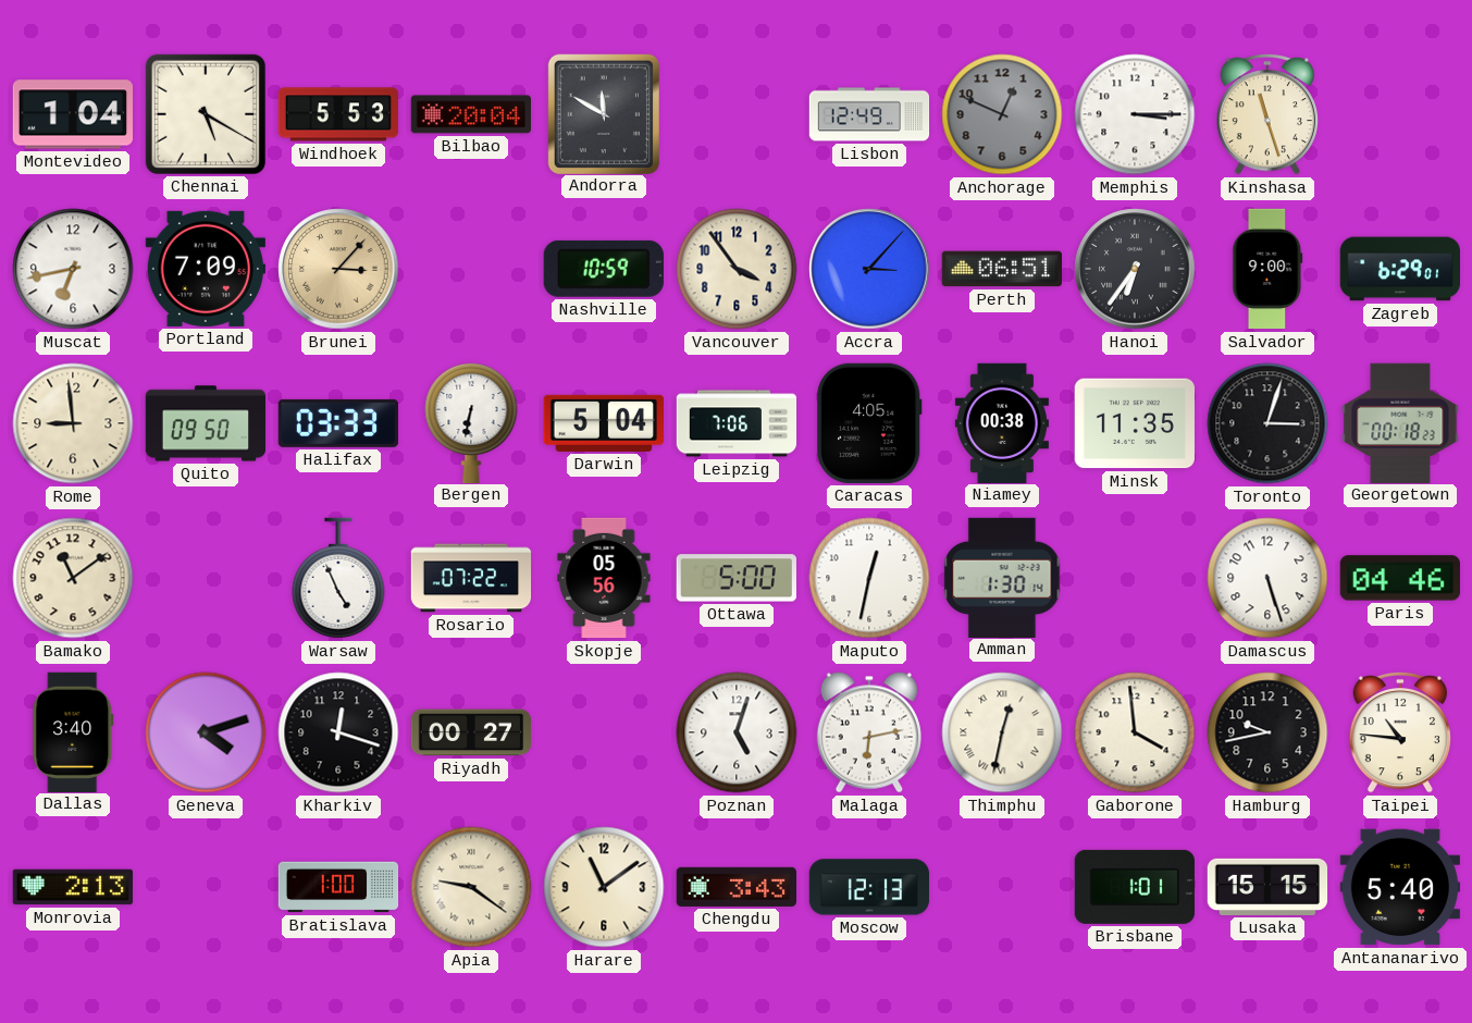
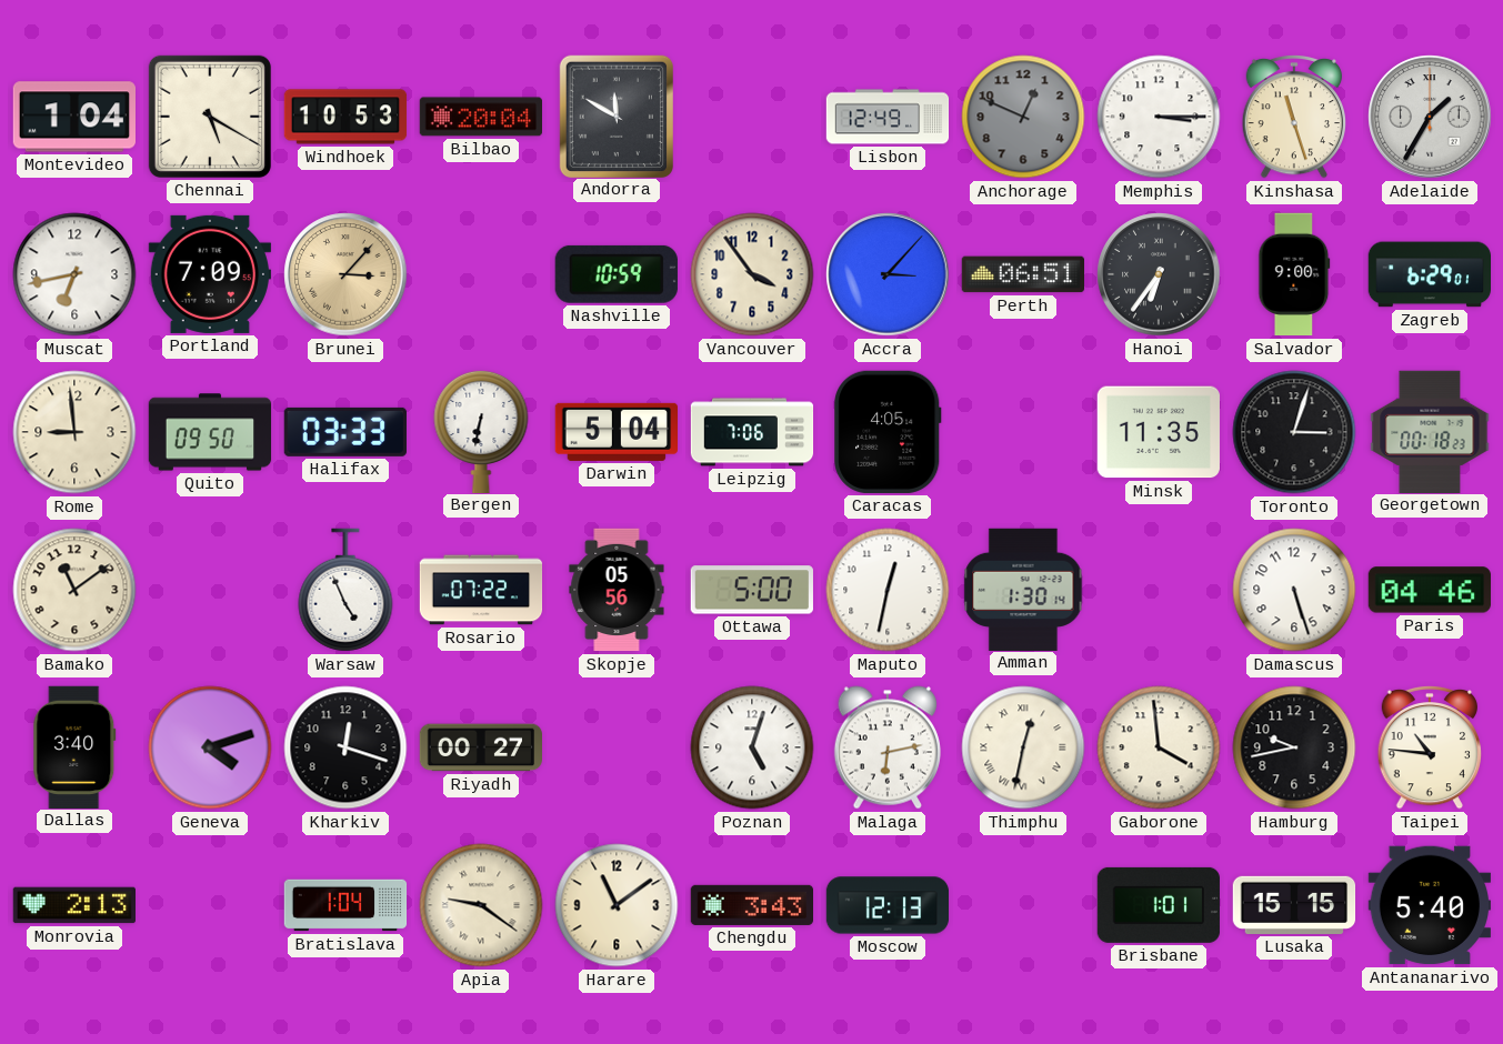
Windhoek: 5:53 -> 10:53
Adelaide: none -> 1:35
Niamey: 00:38 -> none
Bratislava: 1:00 -> 1:04
